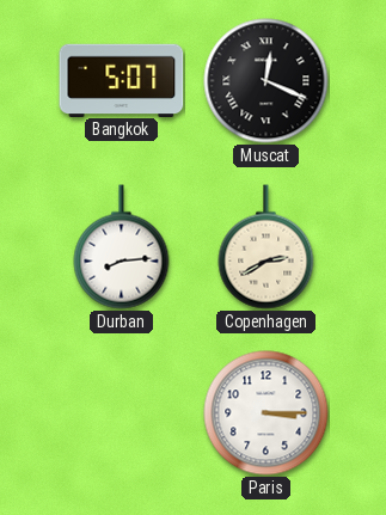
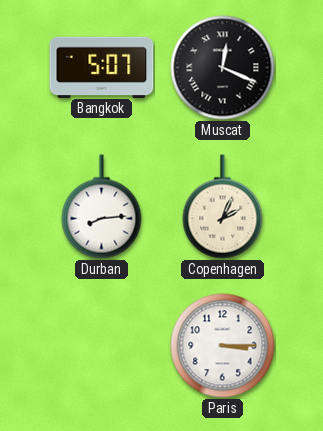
Copenhagen: 2:40 -> 2:04
